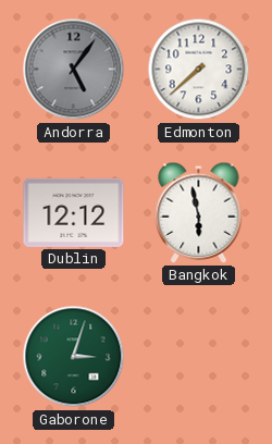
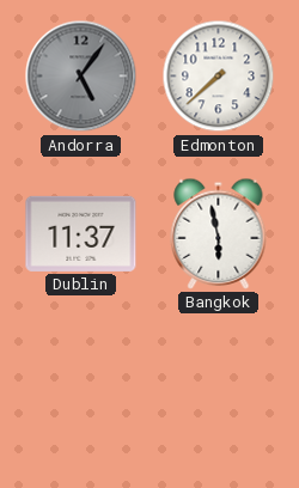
Dublin: 12:12 -> 11:37
Gaborone: 3:03 -> none
